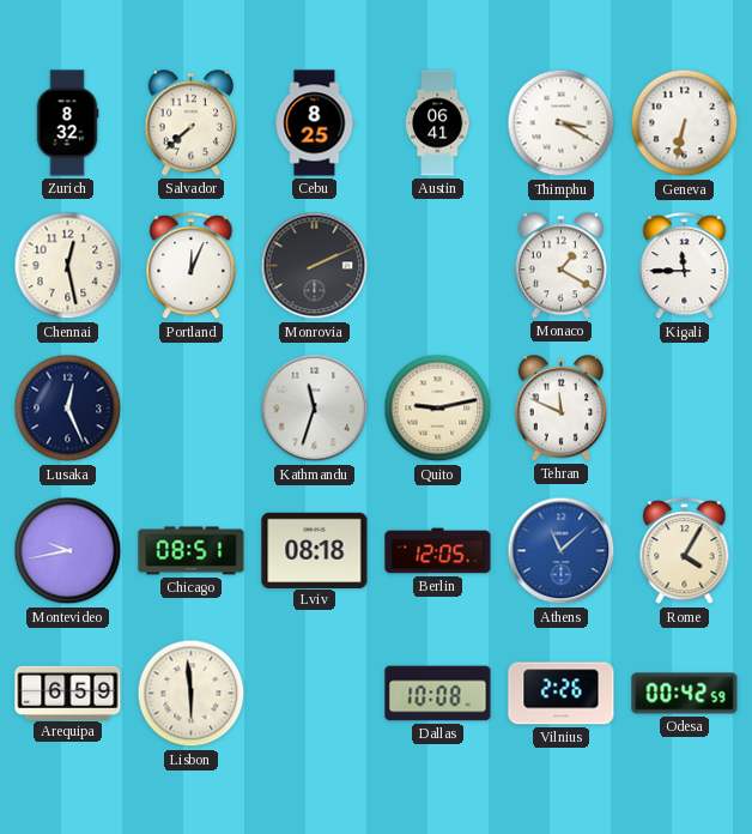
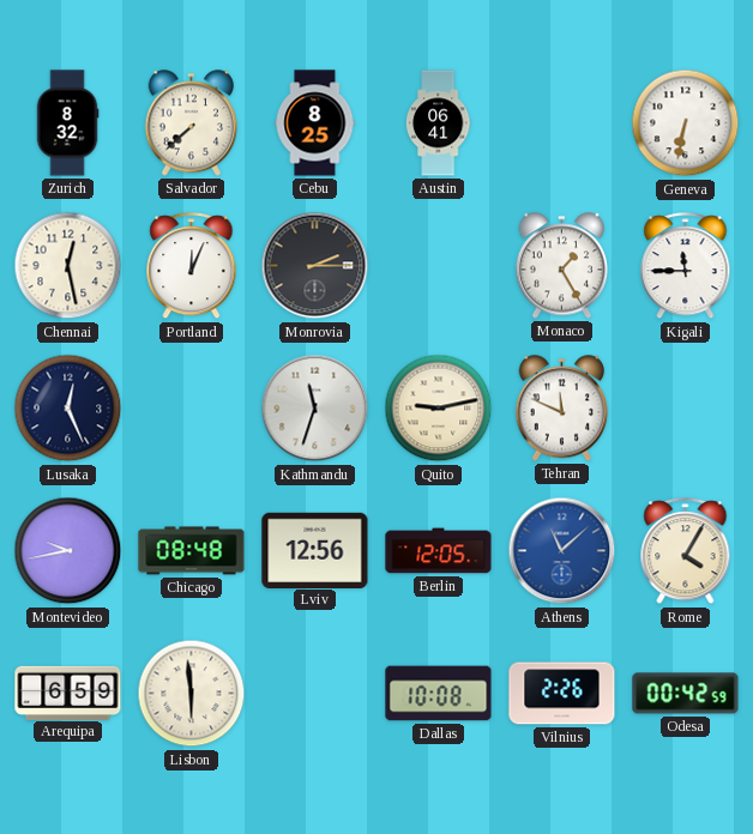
Thimphu: 3:20 -> none
Monrovia: 2:11 -> 2:15
Monaco: 1:20 -> 1:25
Chicago: 08:51 -> 08:48
Lviv: 08:18 -> 12:56
